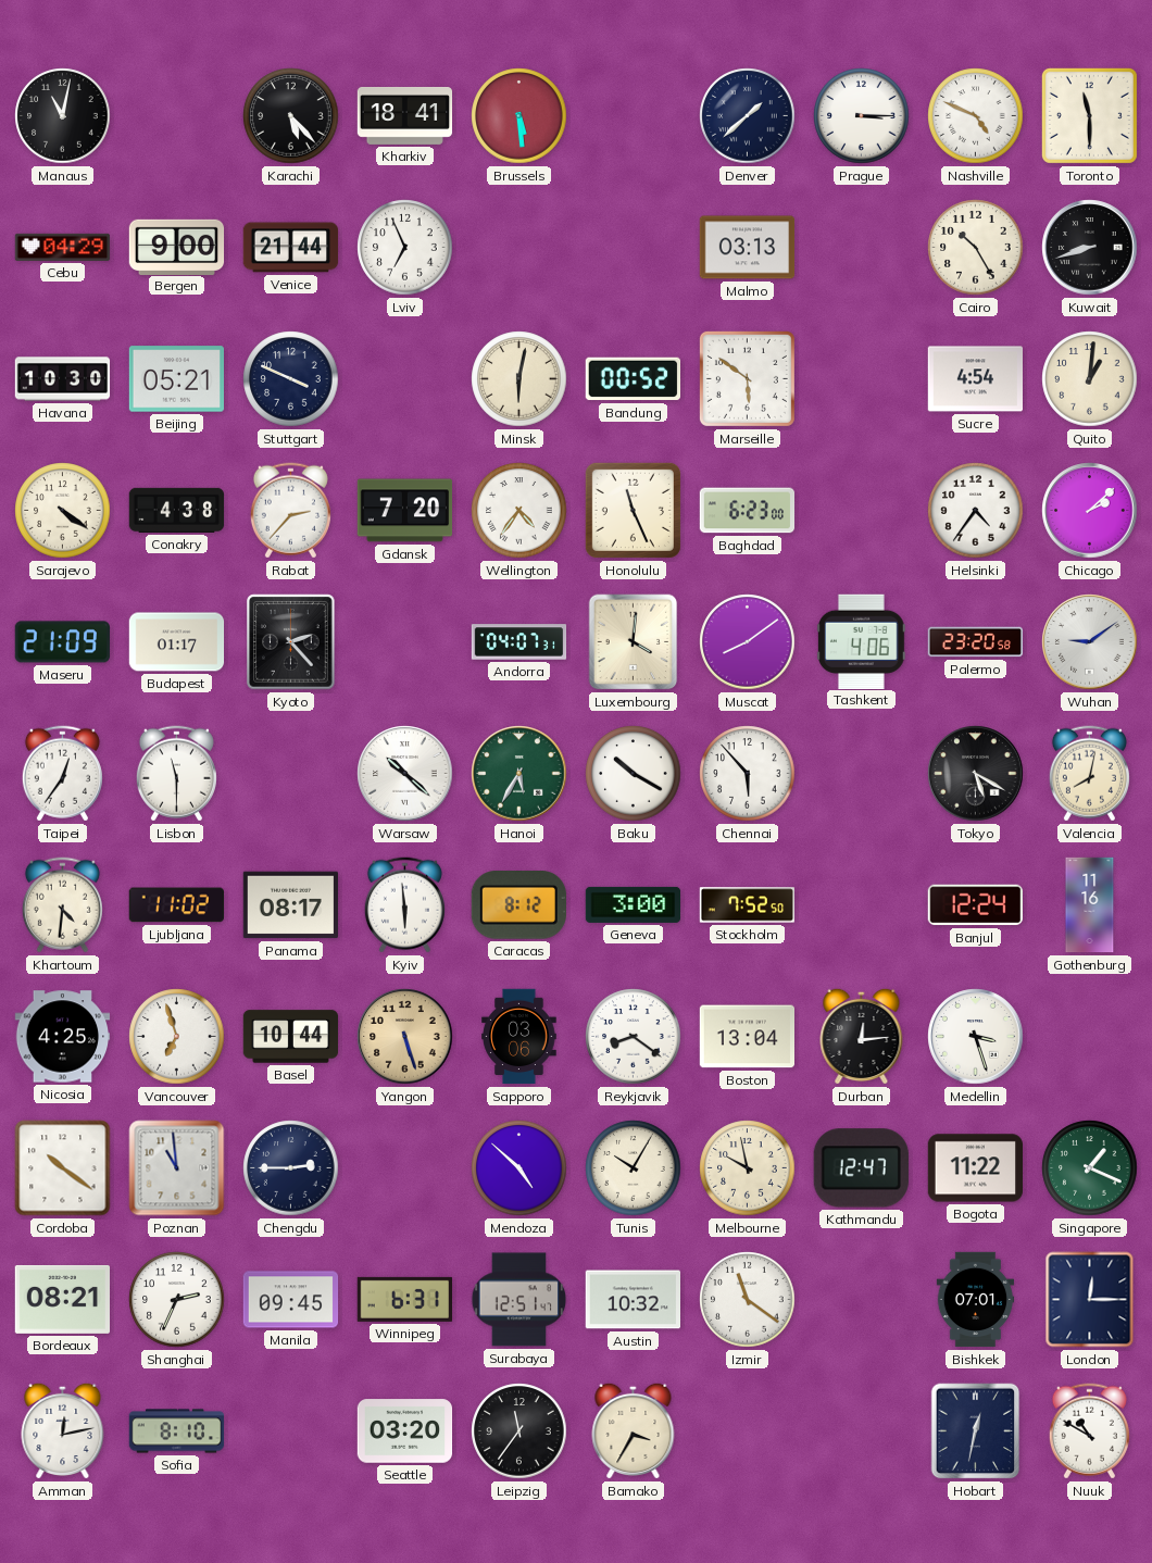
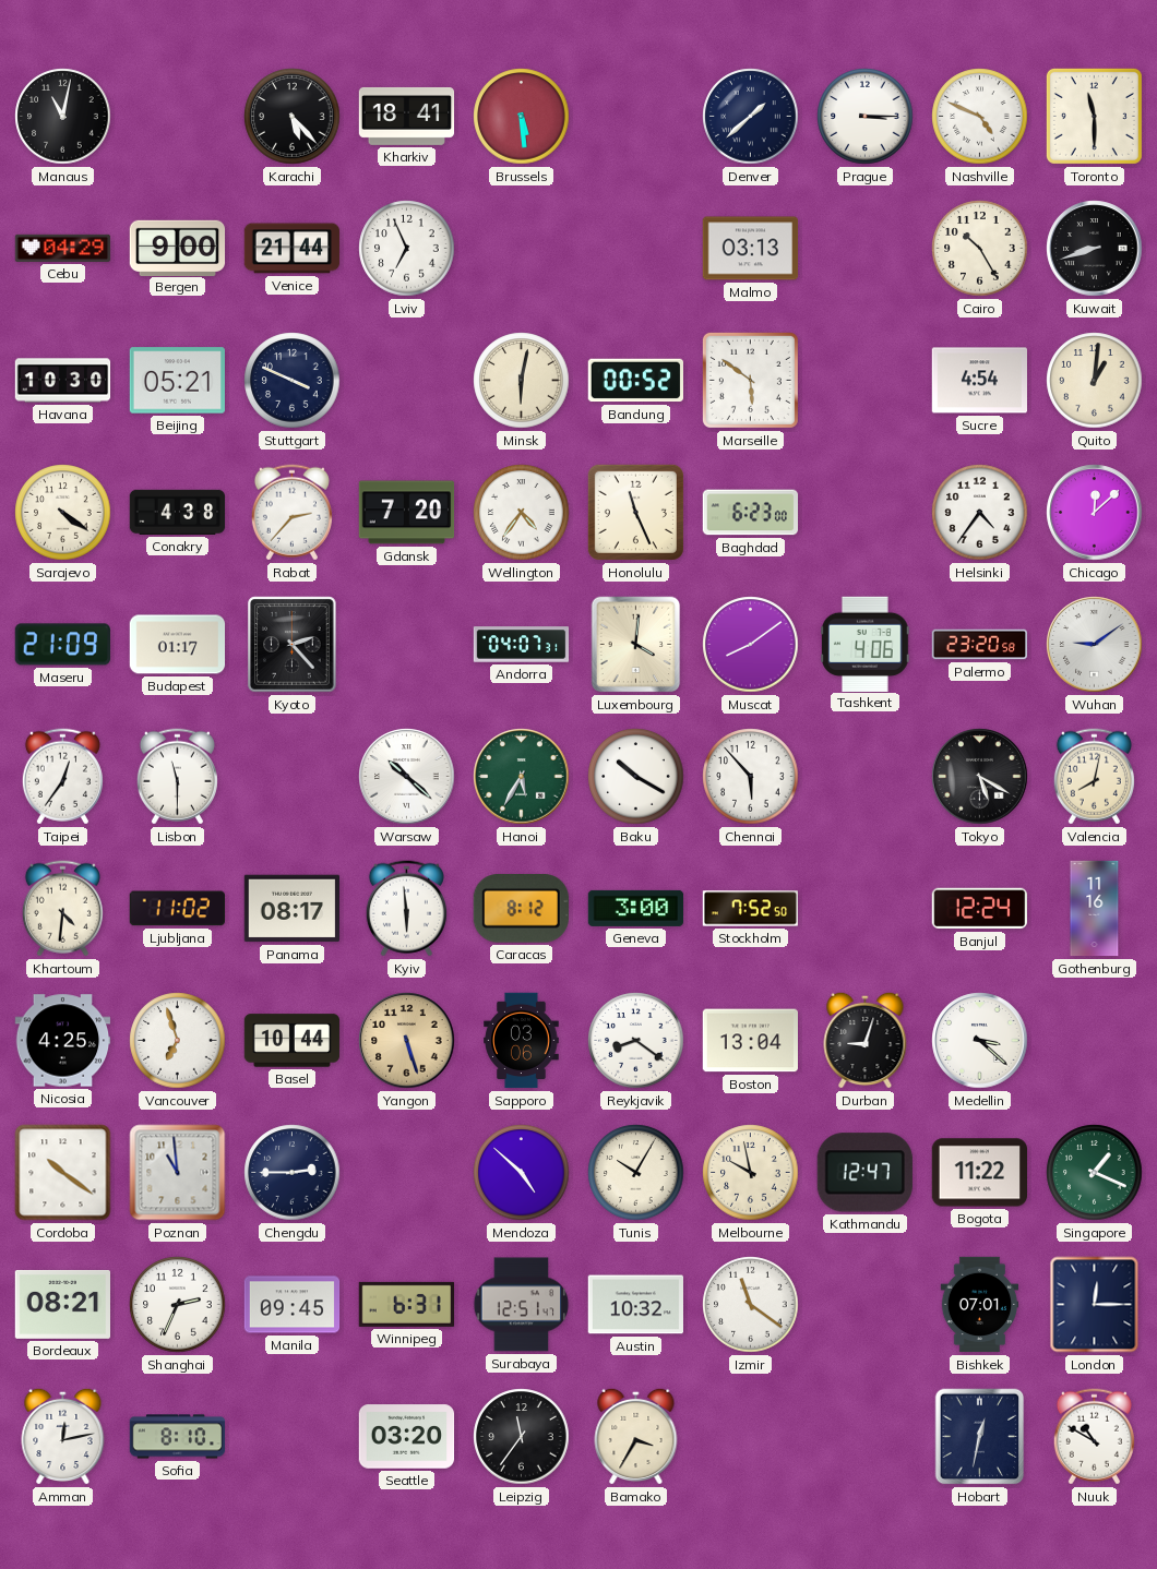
Chicago: 2:08 -> 12:08
Durban: 12:14 -> 9:03
Medellin: 3:27 -> 3:22
